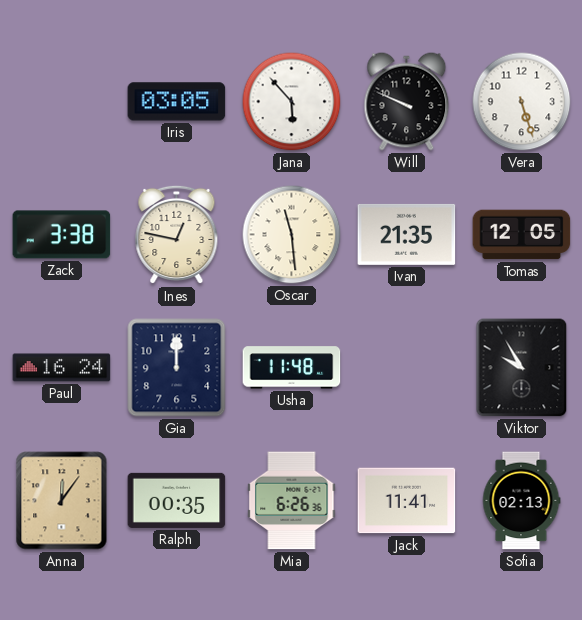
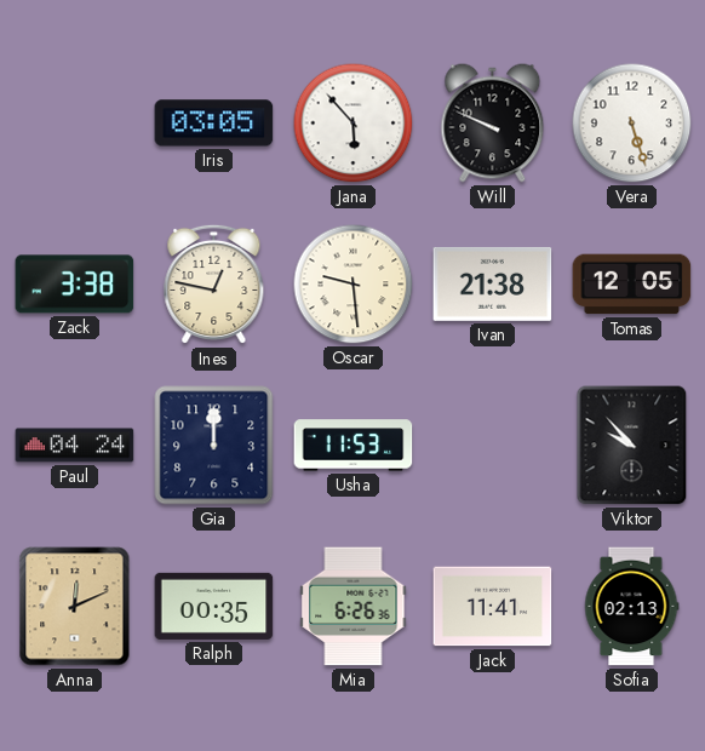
Oscar: 11:29 -> 9:29
Ivan: 21:35 -> 21:38
Paul: 16:24 -> 04:24
Usha: 11:48 -> 11:53
Viktor: 9:55 -> 9:53
Anna: 12:06 -> 12:11
